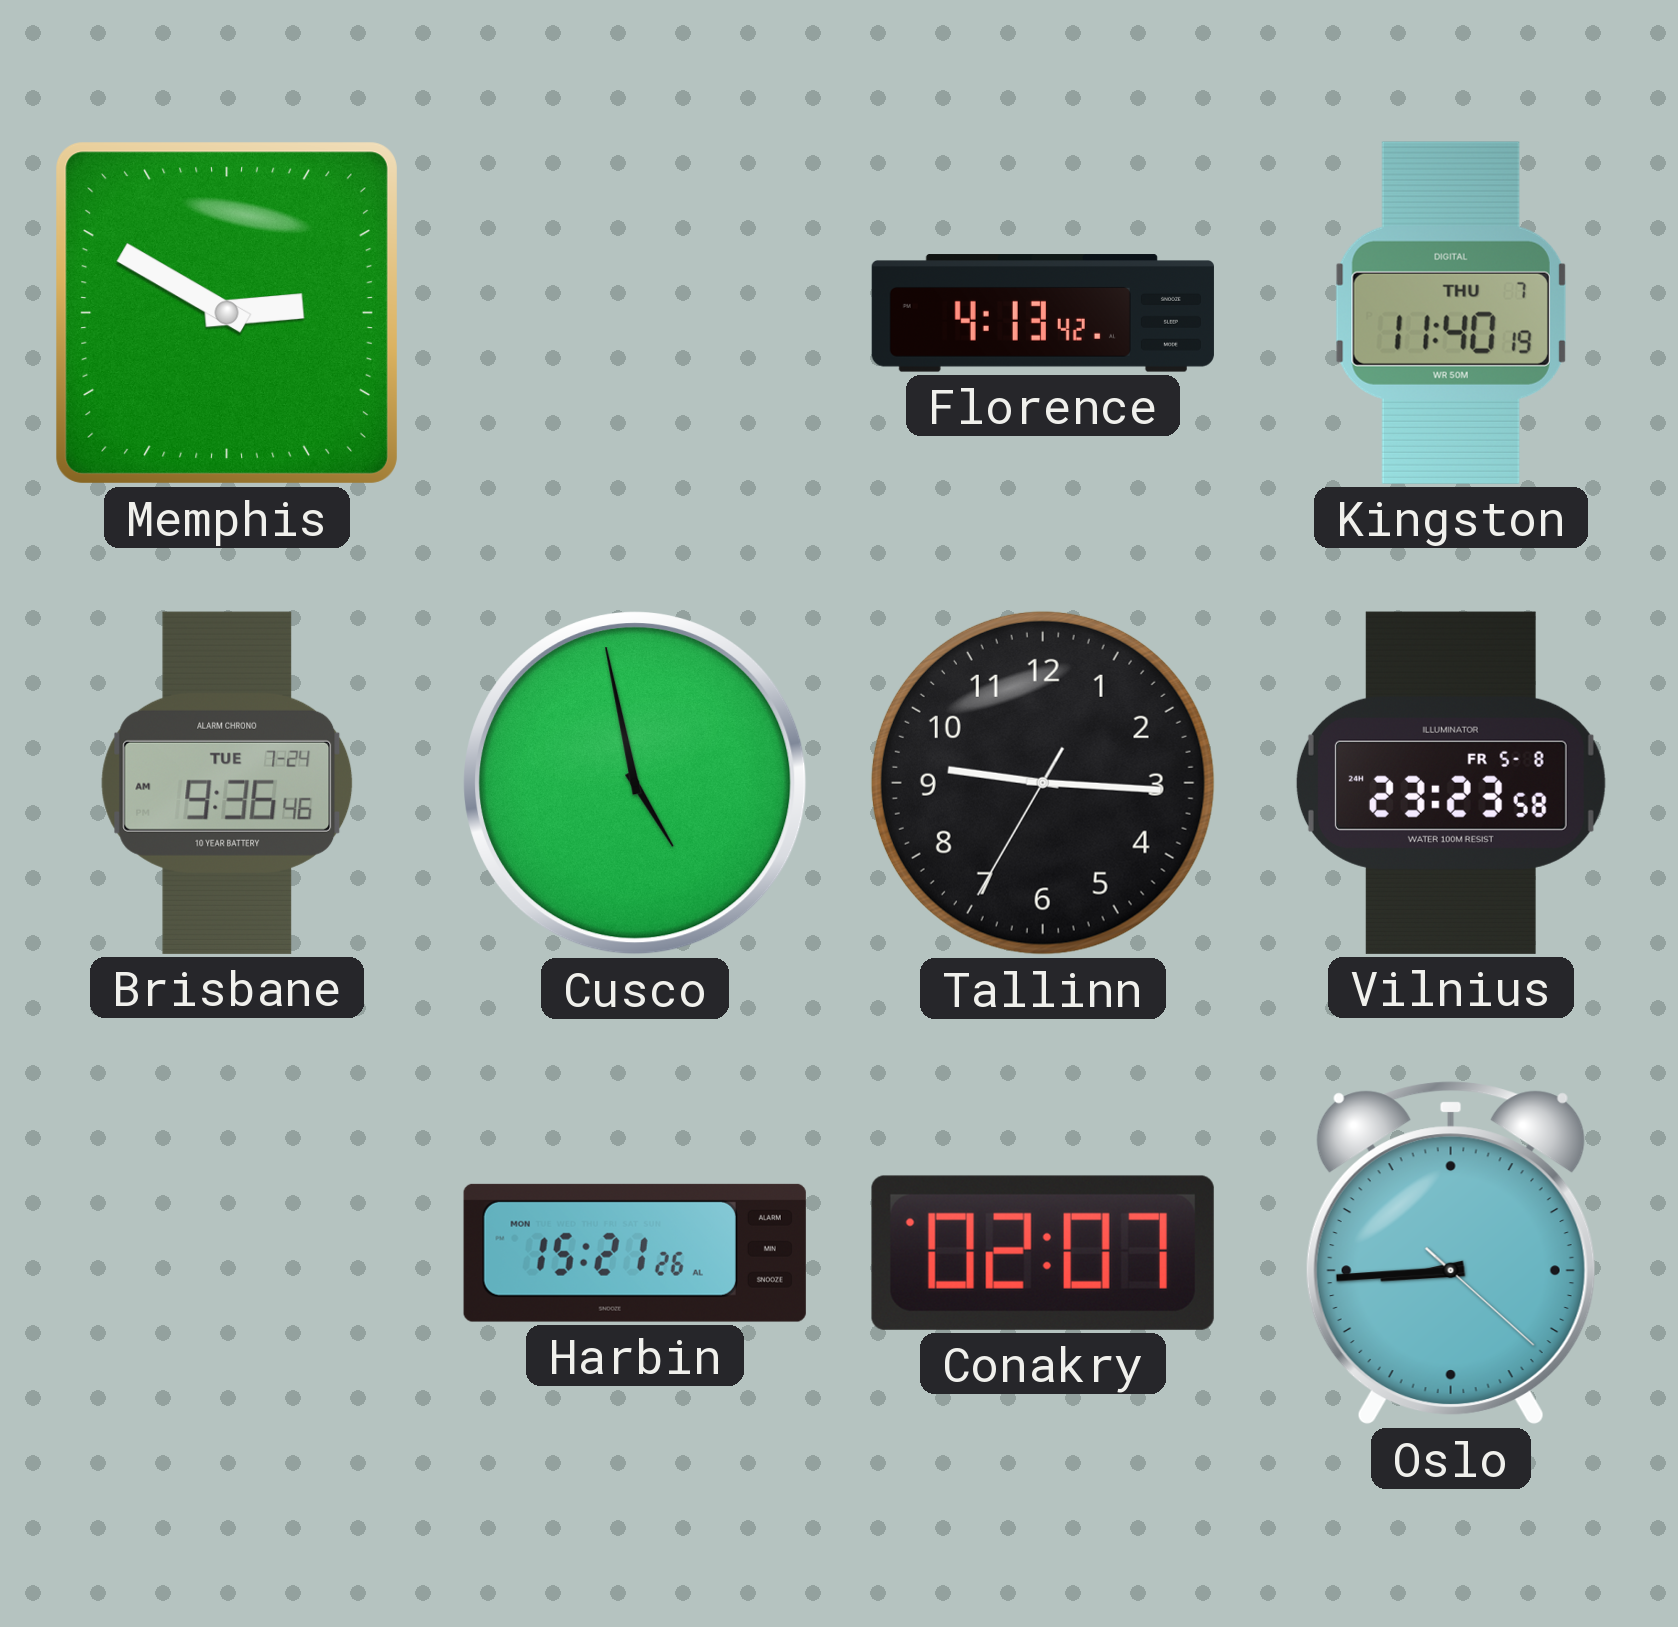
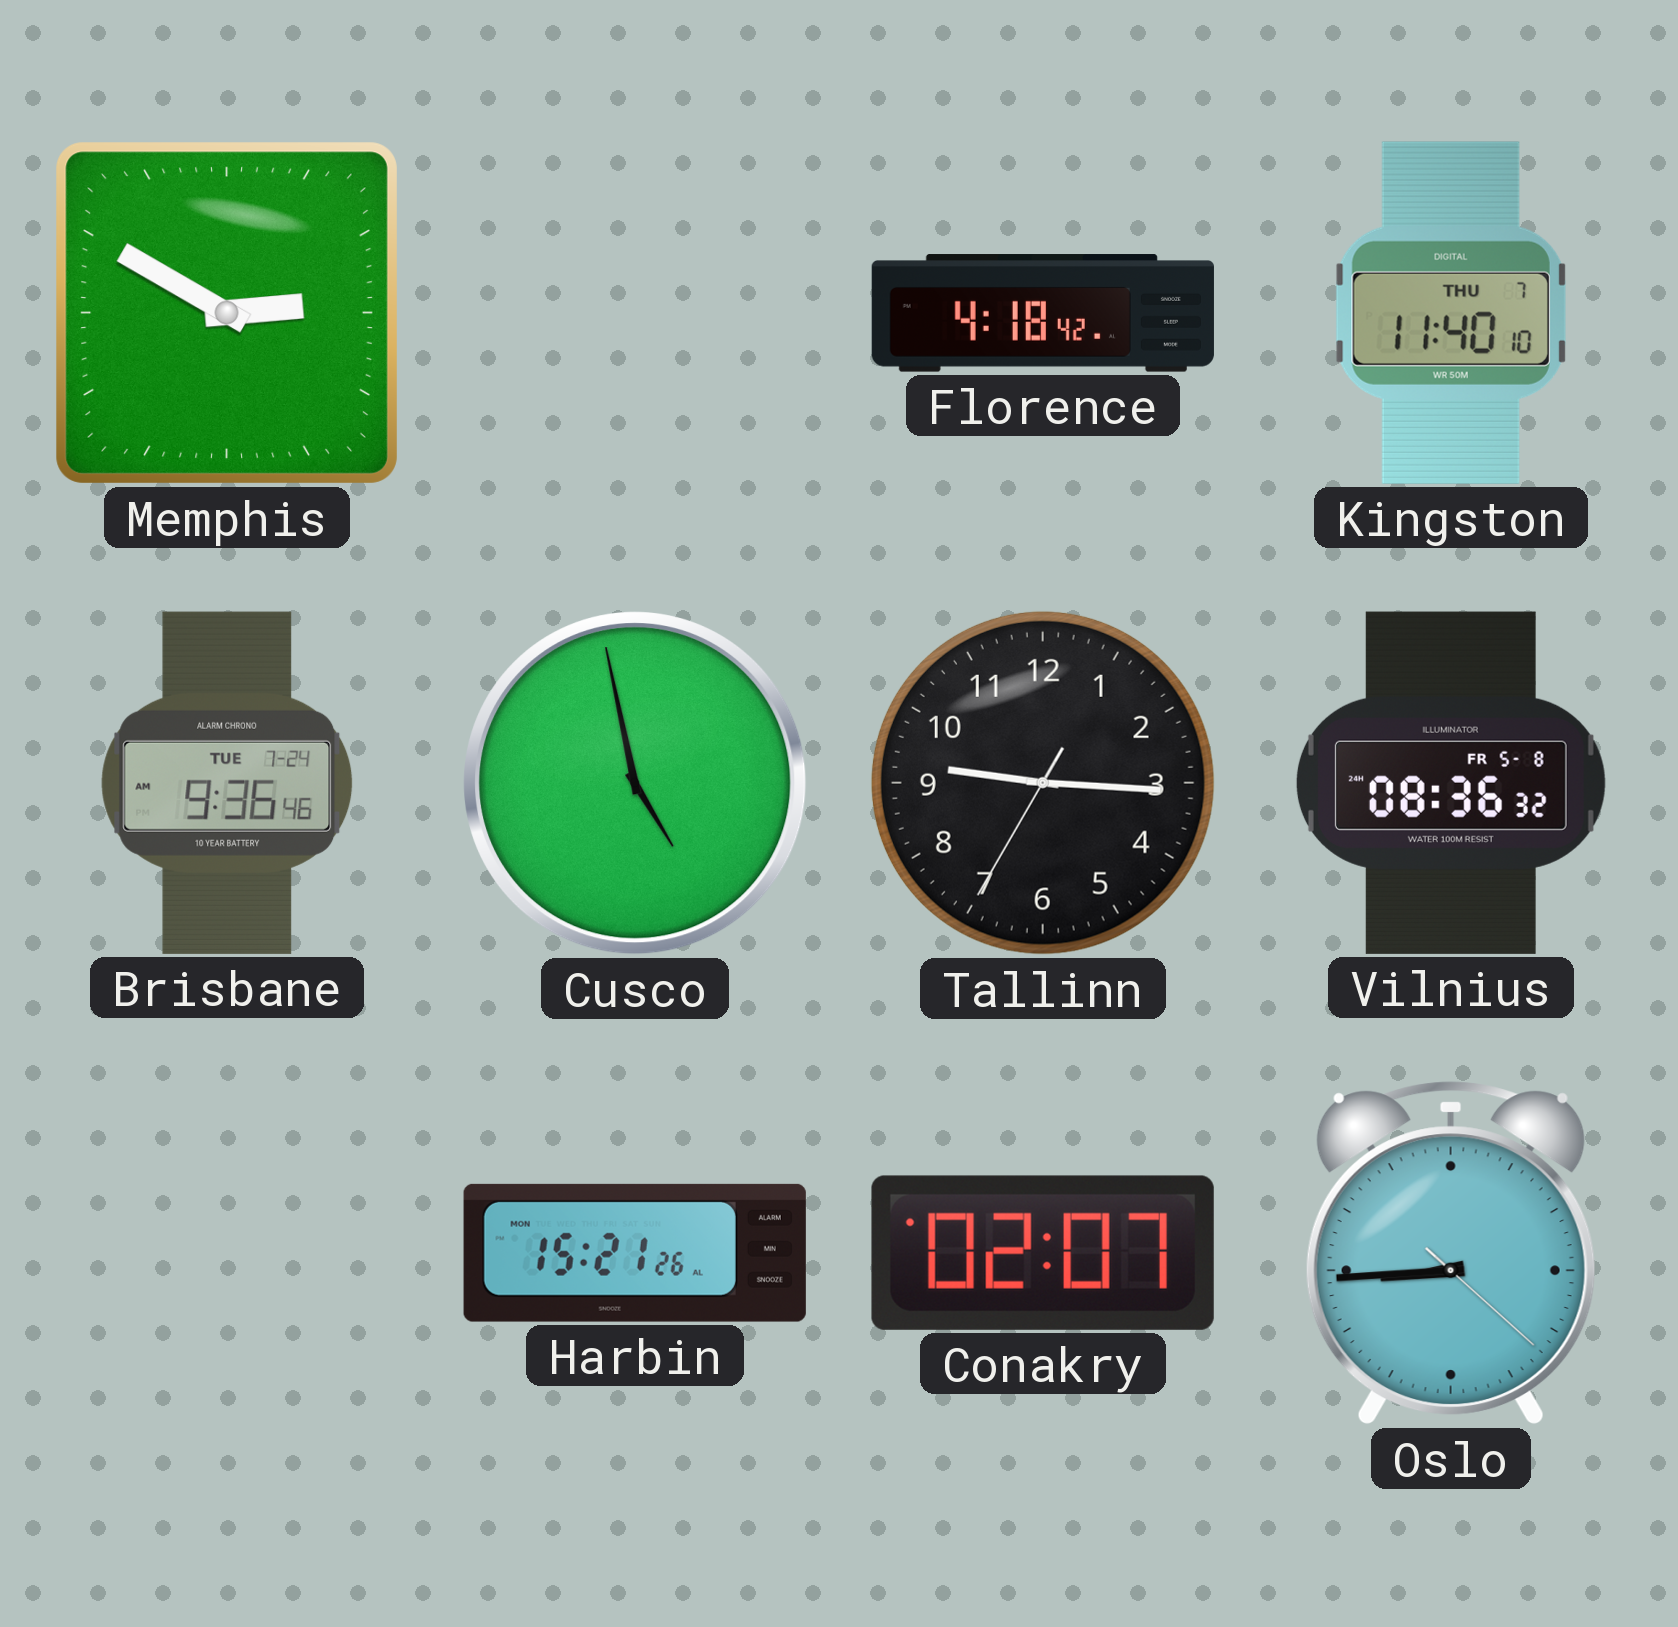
Florence: 4:13 -> 4:18
Kingston: 11:40:19 -> 11:40:10
Vilnius: 23:23 -> 08:36
